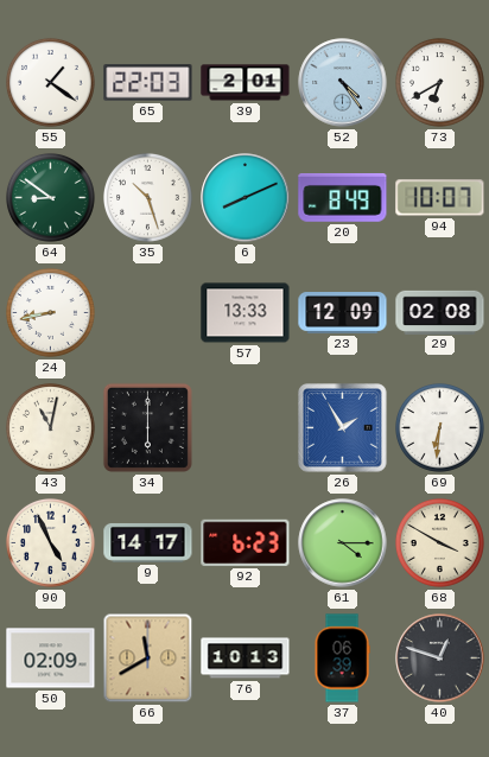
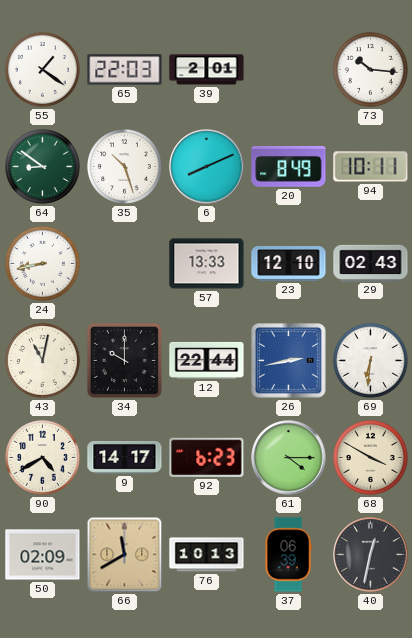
52: 4:24 -> none
73: 6:40 -> 10:16
94: 10:07 -> 10:11
23: 12:09 -> 12:10
29: 02:08 -> 02:43
34: 6:00 -> 10:00
12: none -> 22:44
26: 1:55 -> 2:43
90: 4:56 -> 4:40
40: 12:48 -> 12:32
